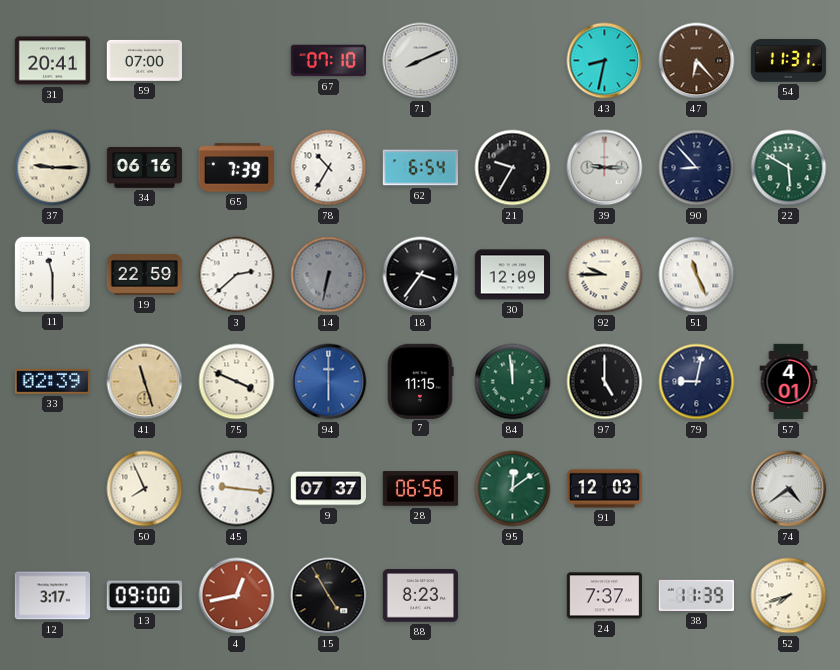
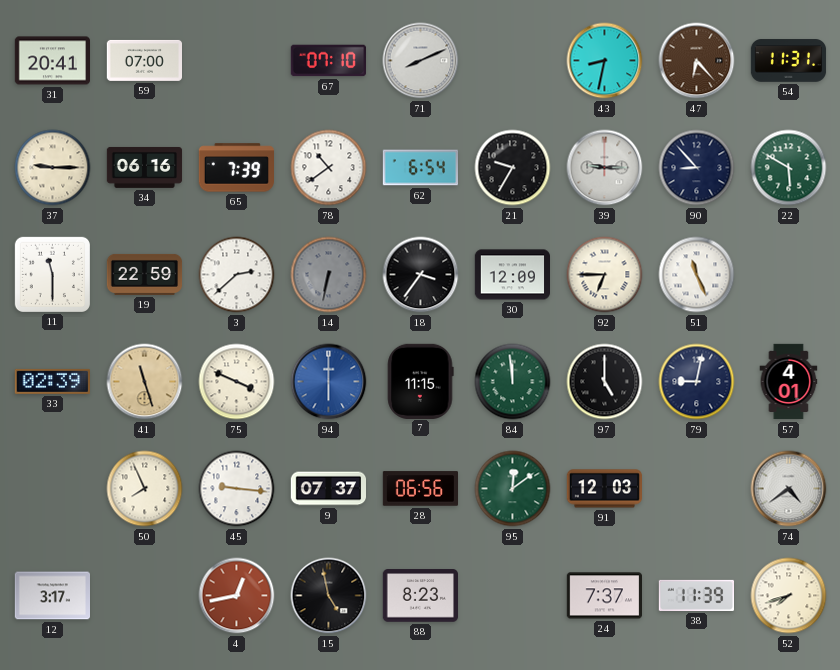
78: 10:35 -> 10:39
92: 9:45 -> 6:45
13: 09:00 -> none
15: 4:55 -> 4:58
